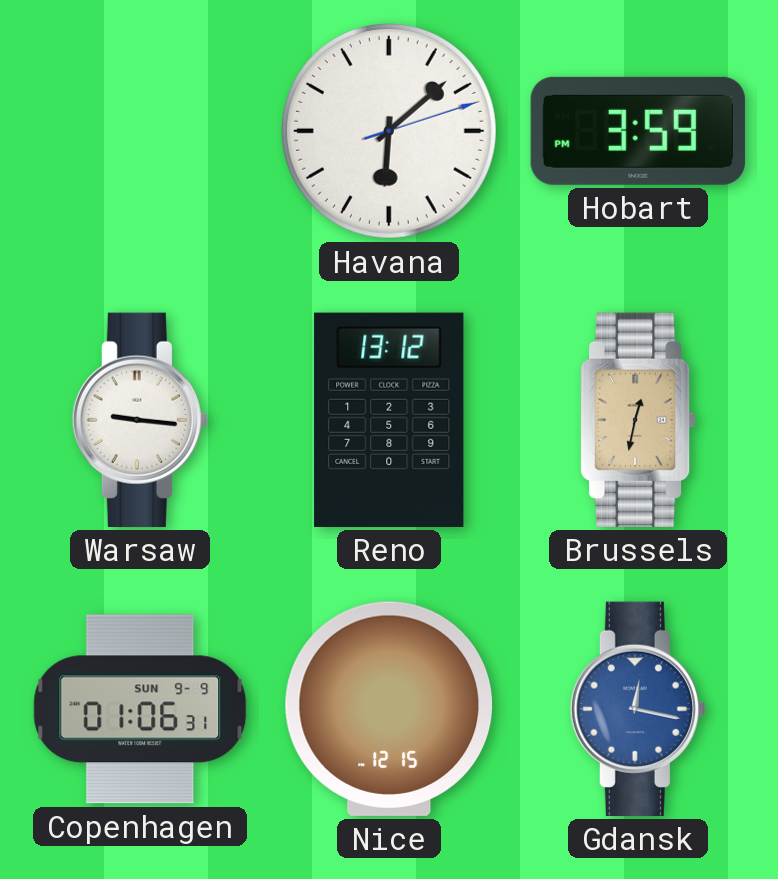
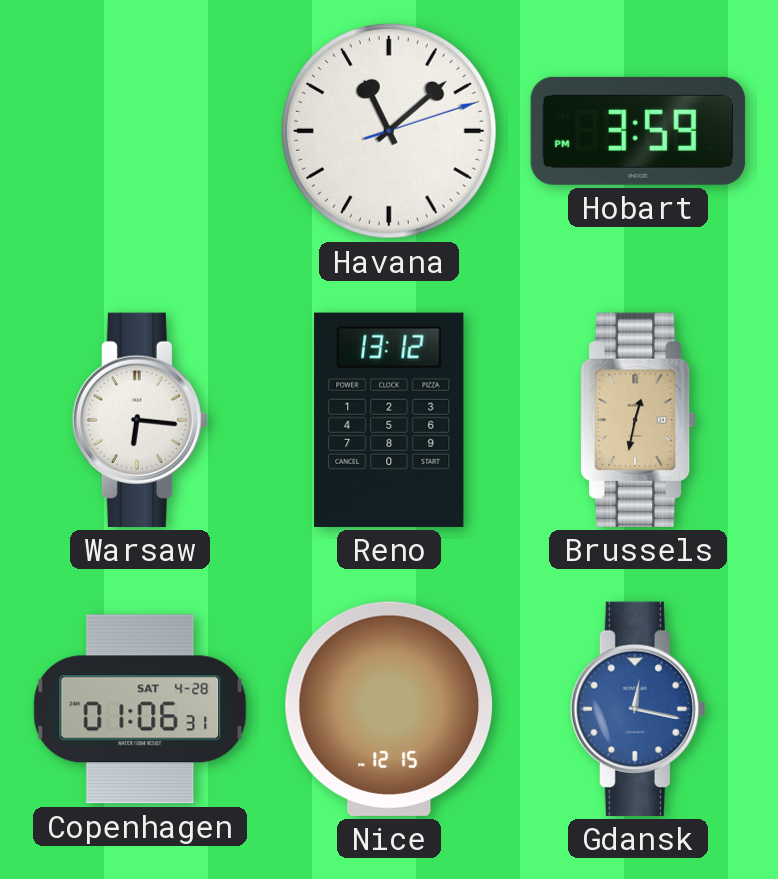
Havana: 6:08 -> 11:08
Warsaw: 9:16 -> 6:16
Copenhagen date: SUN 9-9 -> SAT 4-28
